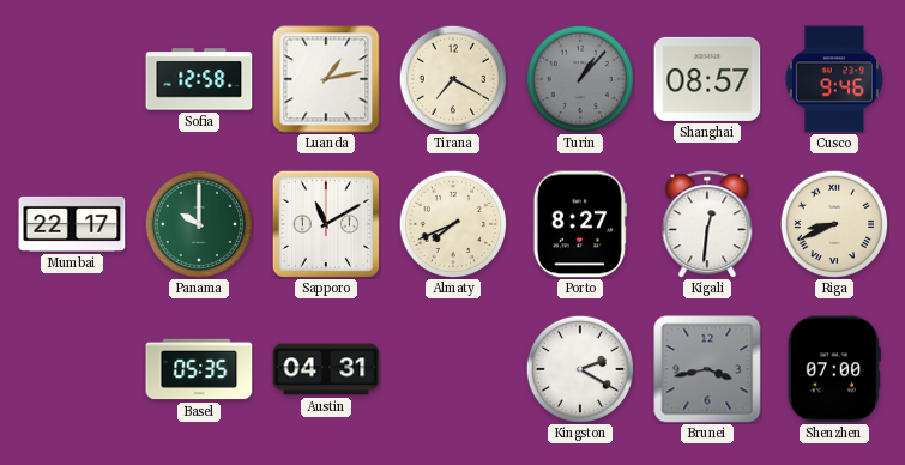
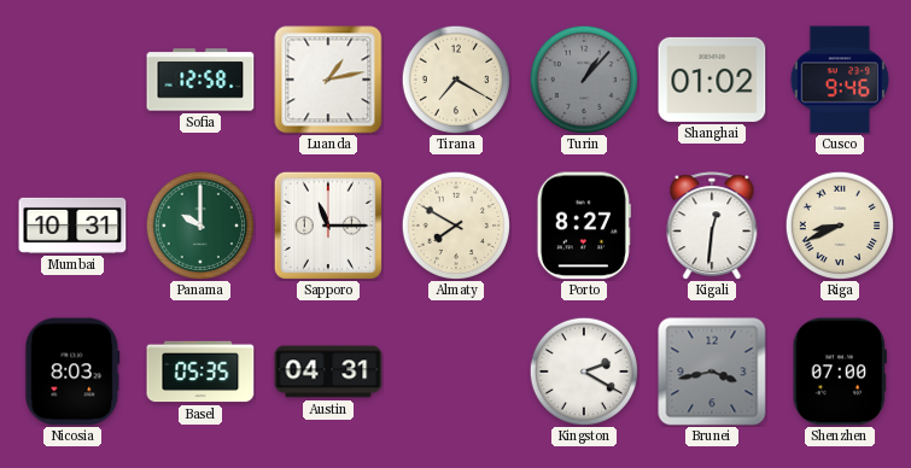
Shanghai: 08:57 -> 01:02
Mumbai: 22:17 -> 10:31
Sapporo: 11:10 -> 11:15
Almaty: 7:41 -> 7:50
Nicosia: none -> 8:03
